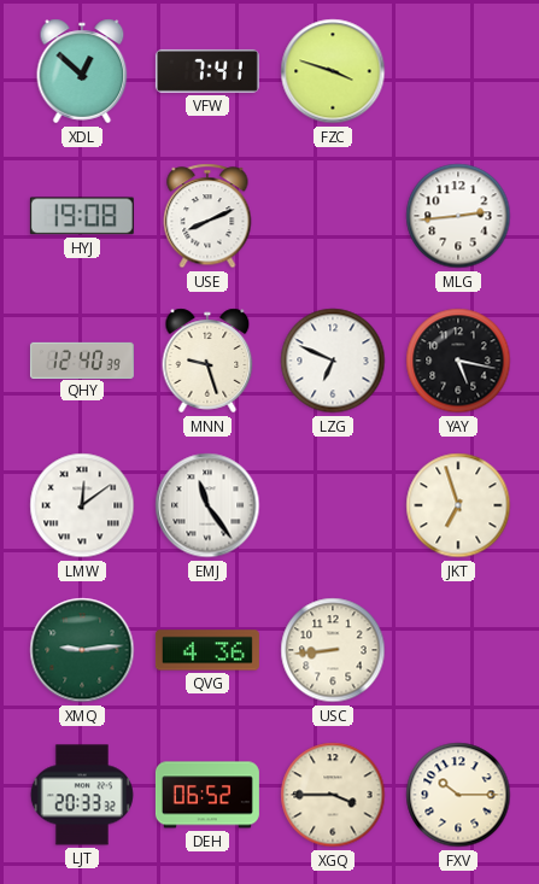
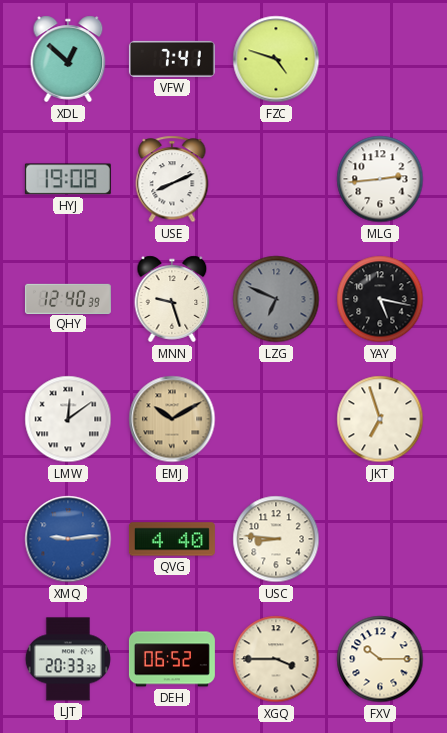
FZC: 3:48 -> 4:48
LZG dial: white -> grey
EMJ: 11:24 -> 10:10
EMJ dial: white -> champagne
XMQ dial: green -> blue
QVG: 4:36 -> 4:40
USC: 8:44 -> 8:46
